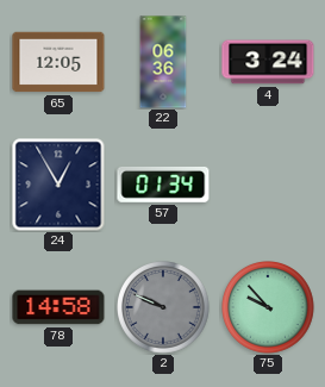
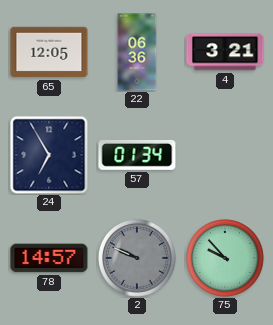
4: 3:24 -> 3:21
24: 12:55 -> 6:55
78: 14:58 -> 14:57
